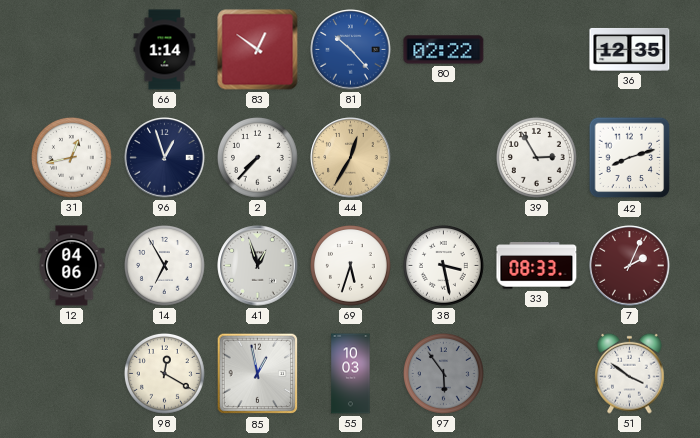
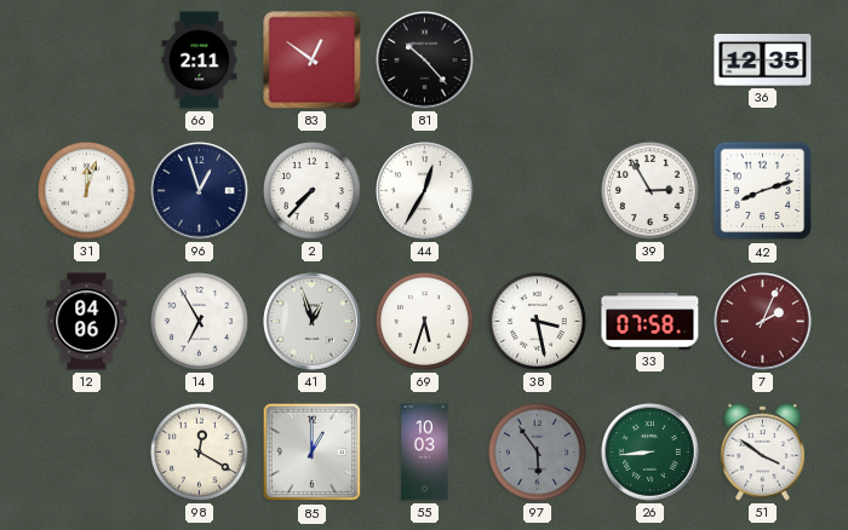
66: 1:14 -> 2:11
81 dial: blue -> black
80: 02:22 -> none
31: 12:43 -> 12:03
44 dial: champagne -> white
33: 08:33 -> 07:58
85: 12:58 -> 1:00
26: none -> 8:44
